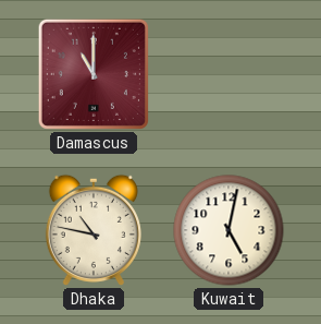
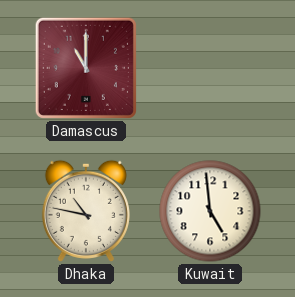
Kuwait: 5:02 -> 4:59
